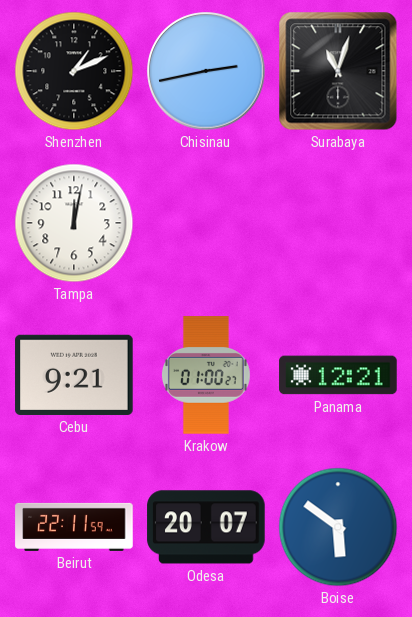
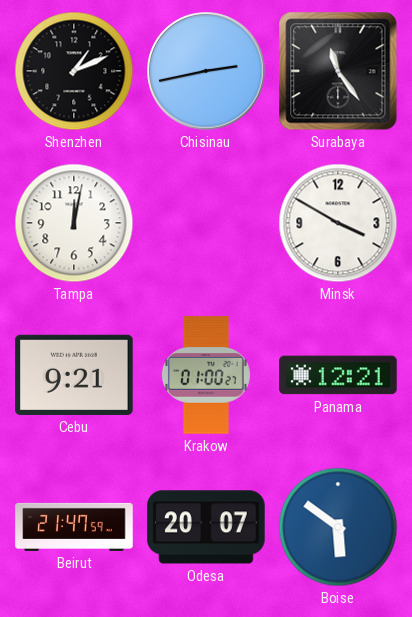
Surabaya: 11:03 -> 11:24
Minsk: none -> 3:50
Beirut: 22:11 -> 21:47
